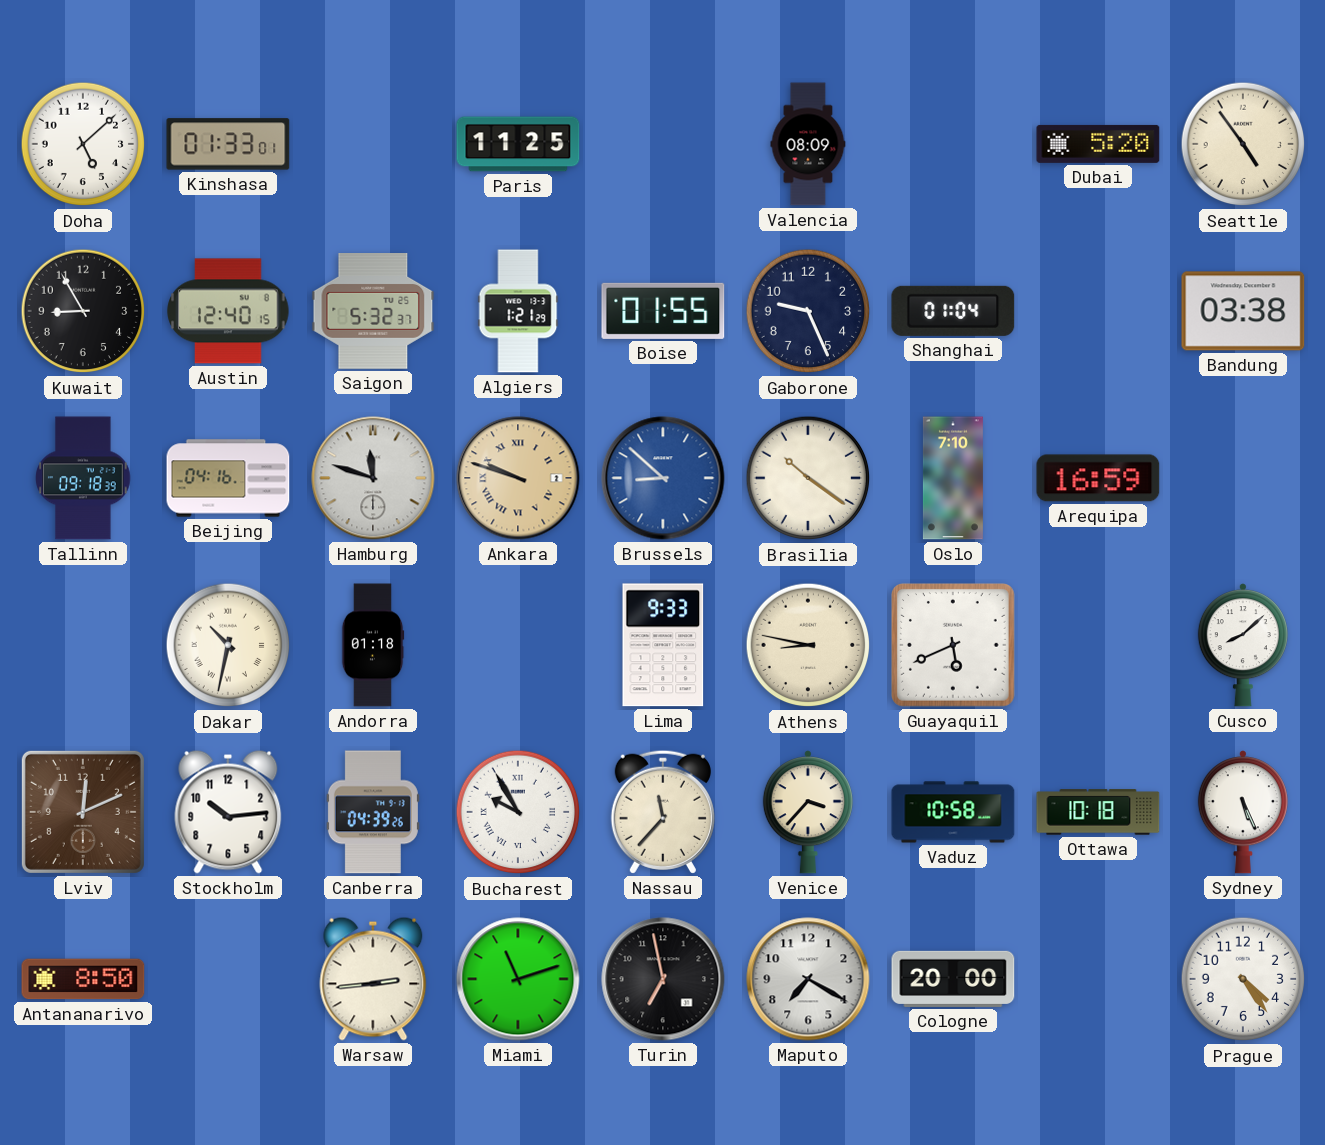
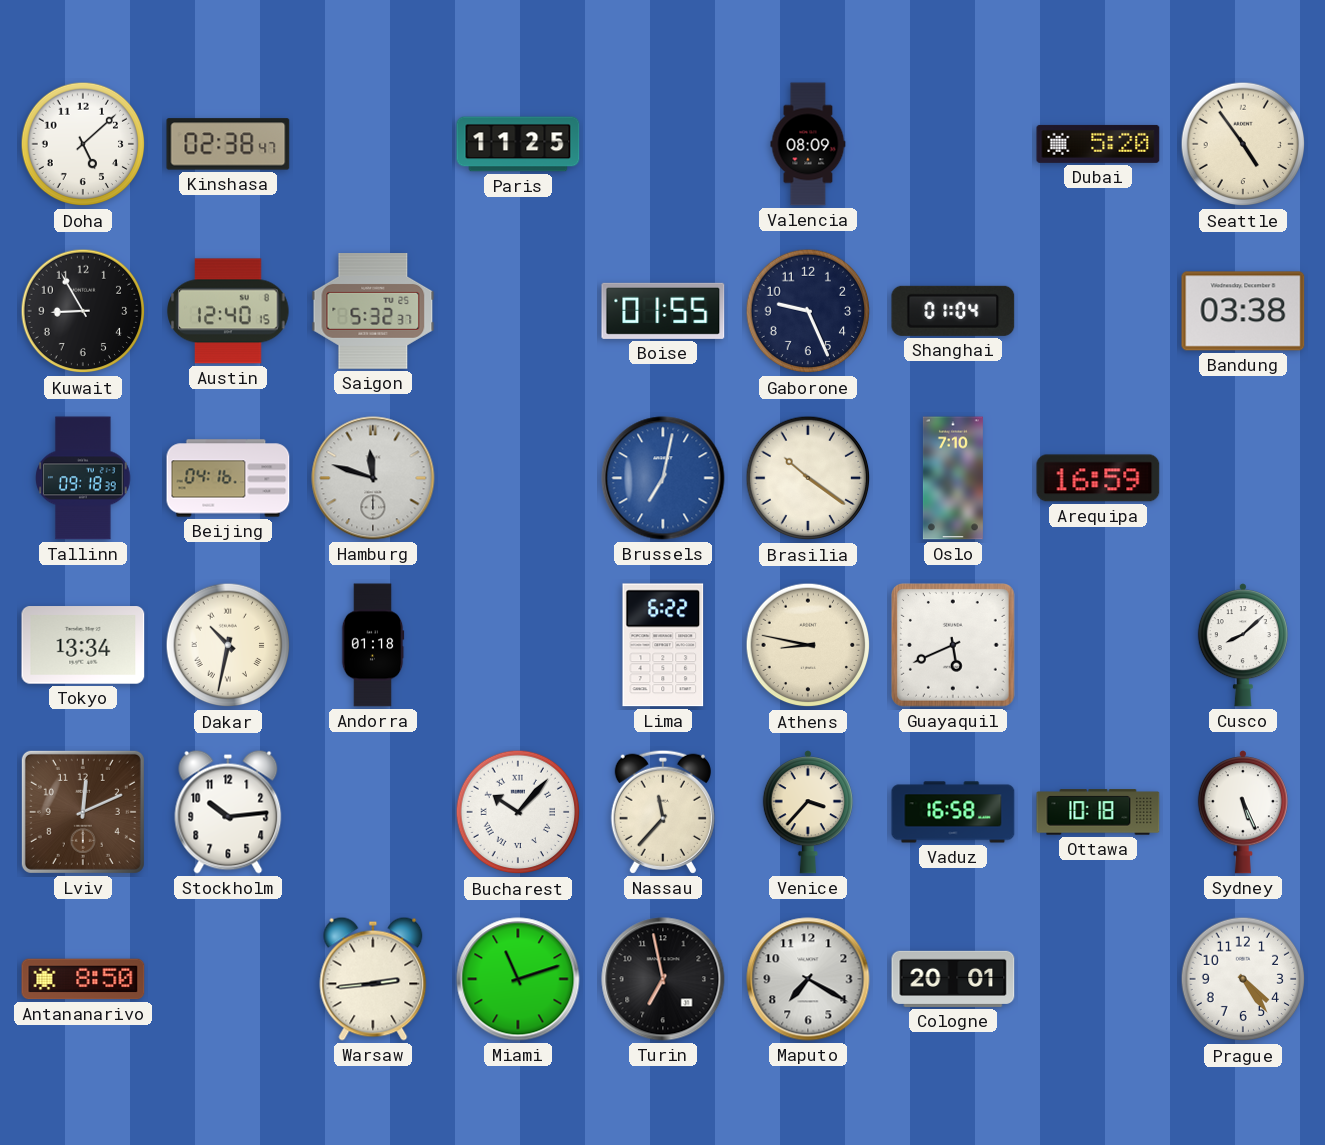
Kinshasa: 01:33 -> 02:38
Algiers: 1:21 -> none
Ankara: 9:48 -> none
Brussels: 8:52 -> 7:02
Tokyo: none -> 13:34
Lima: 9:33 -> 6:22
Canberra: 04:39 -> none
Bucharest: 9:55 -> 10:07
Vaduz: 10:58 -> 16:58
Cologne: 20:00 -> 20:01
